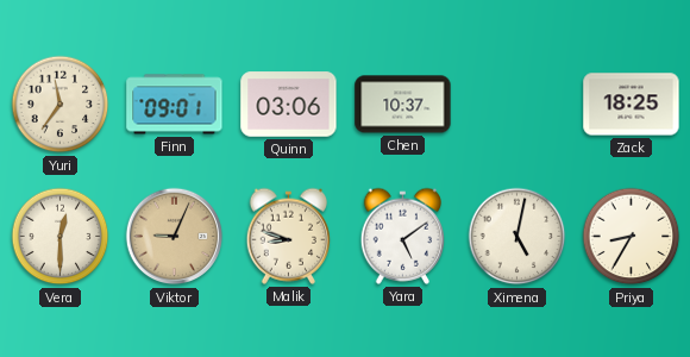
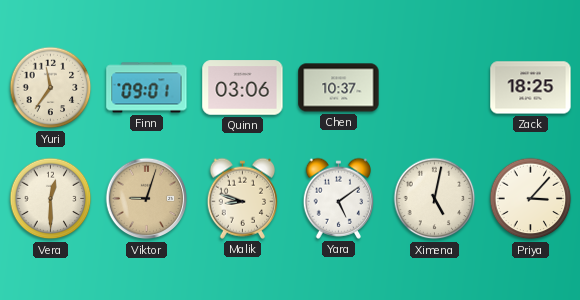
Viktor: 9:04 -> 9:03
Priya: 8:35 -> 3:07
